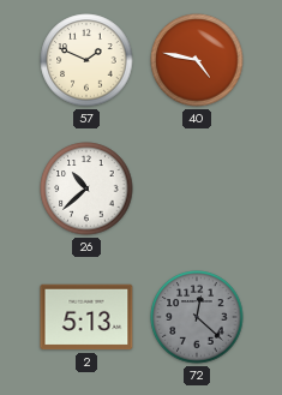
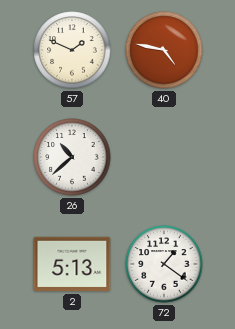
72: 12:22 -> 1:21
72 dial: grey -> white
